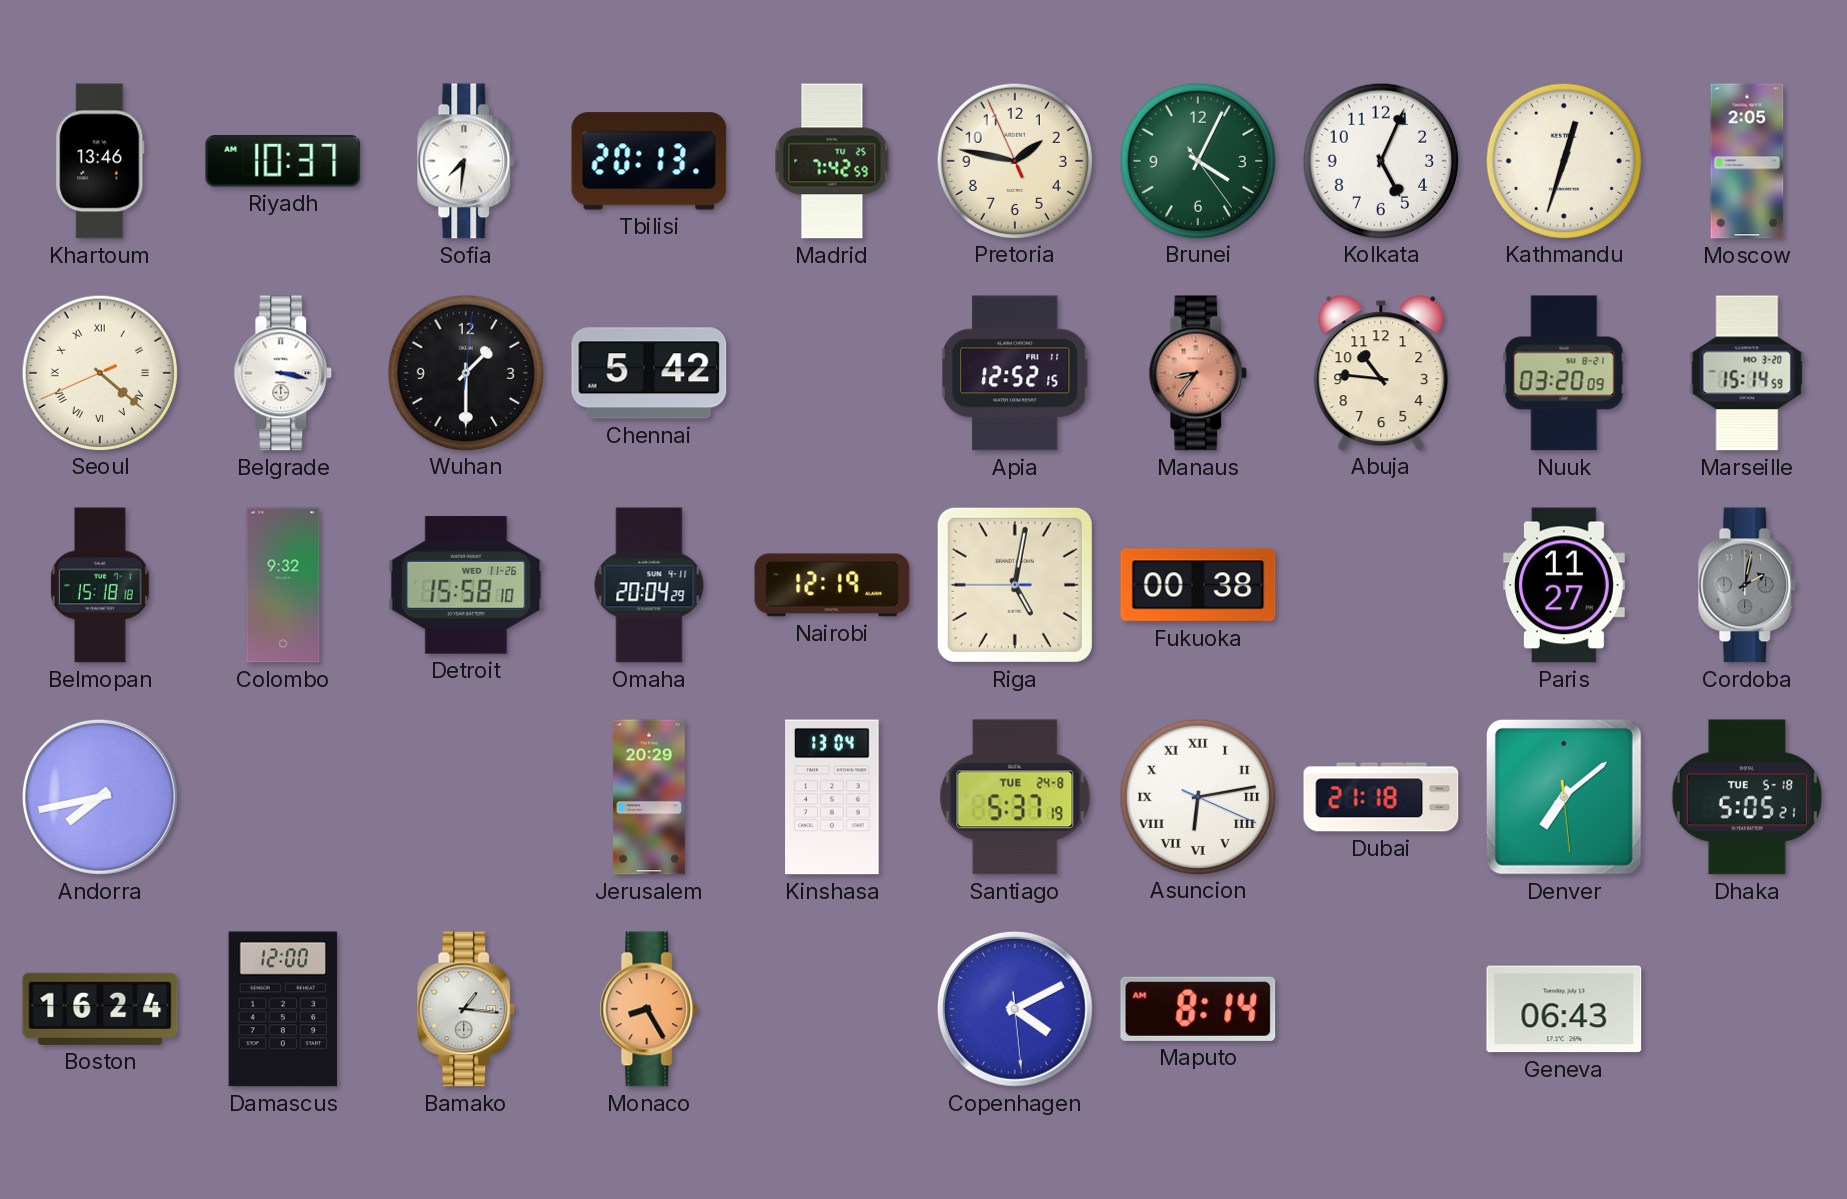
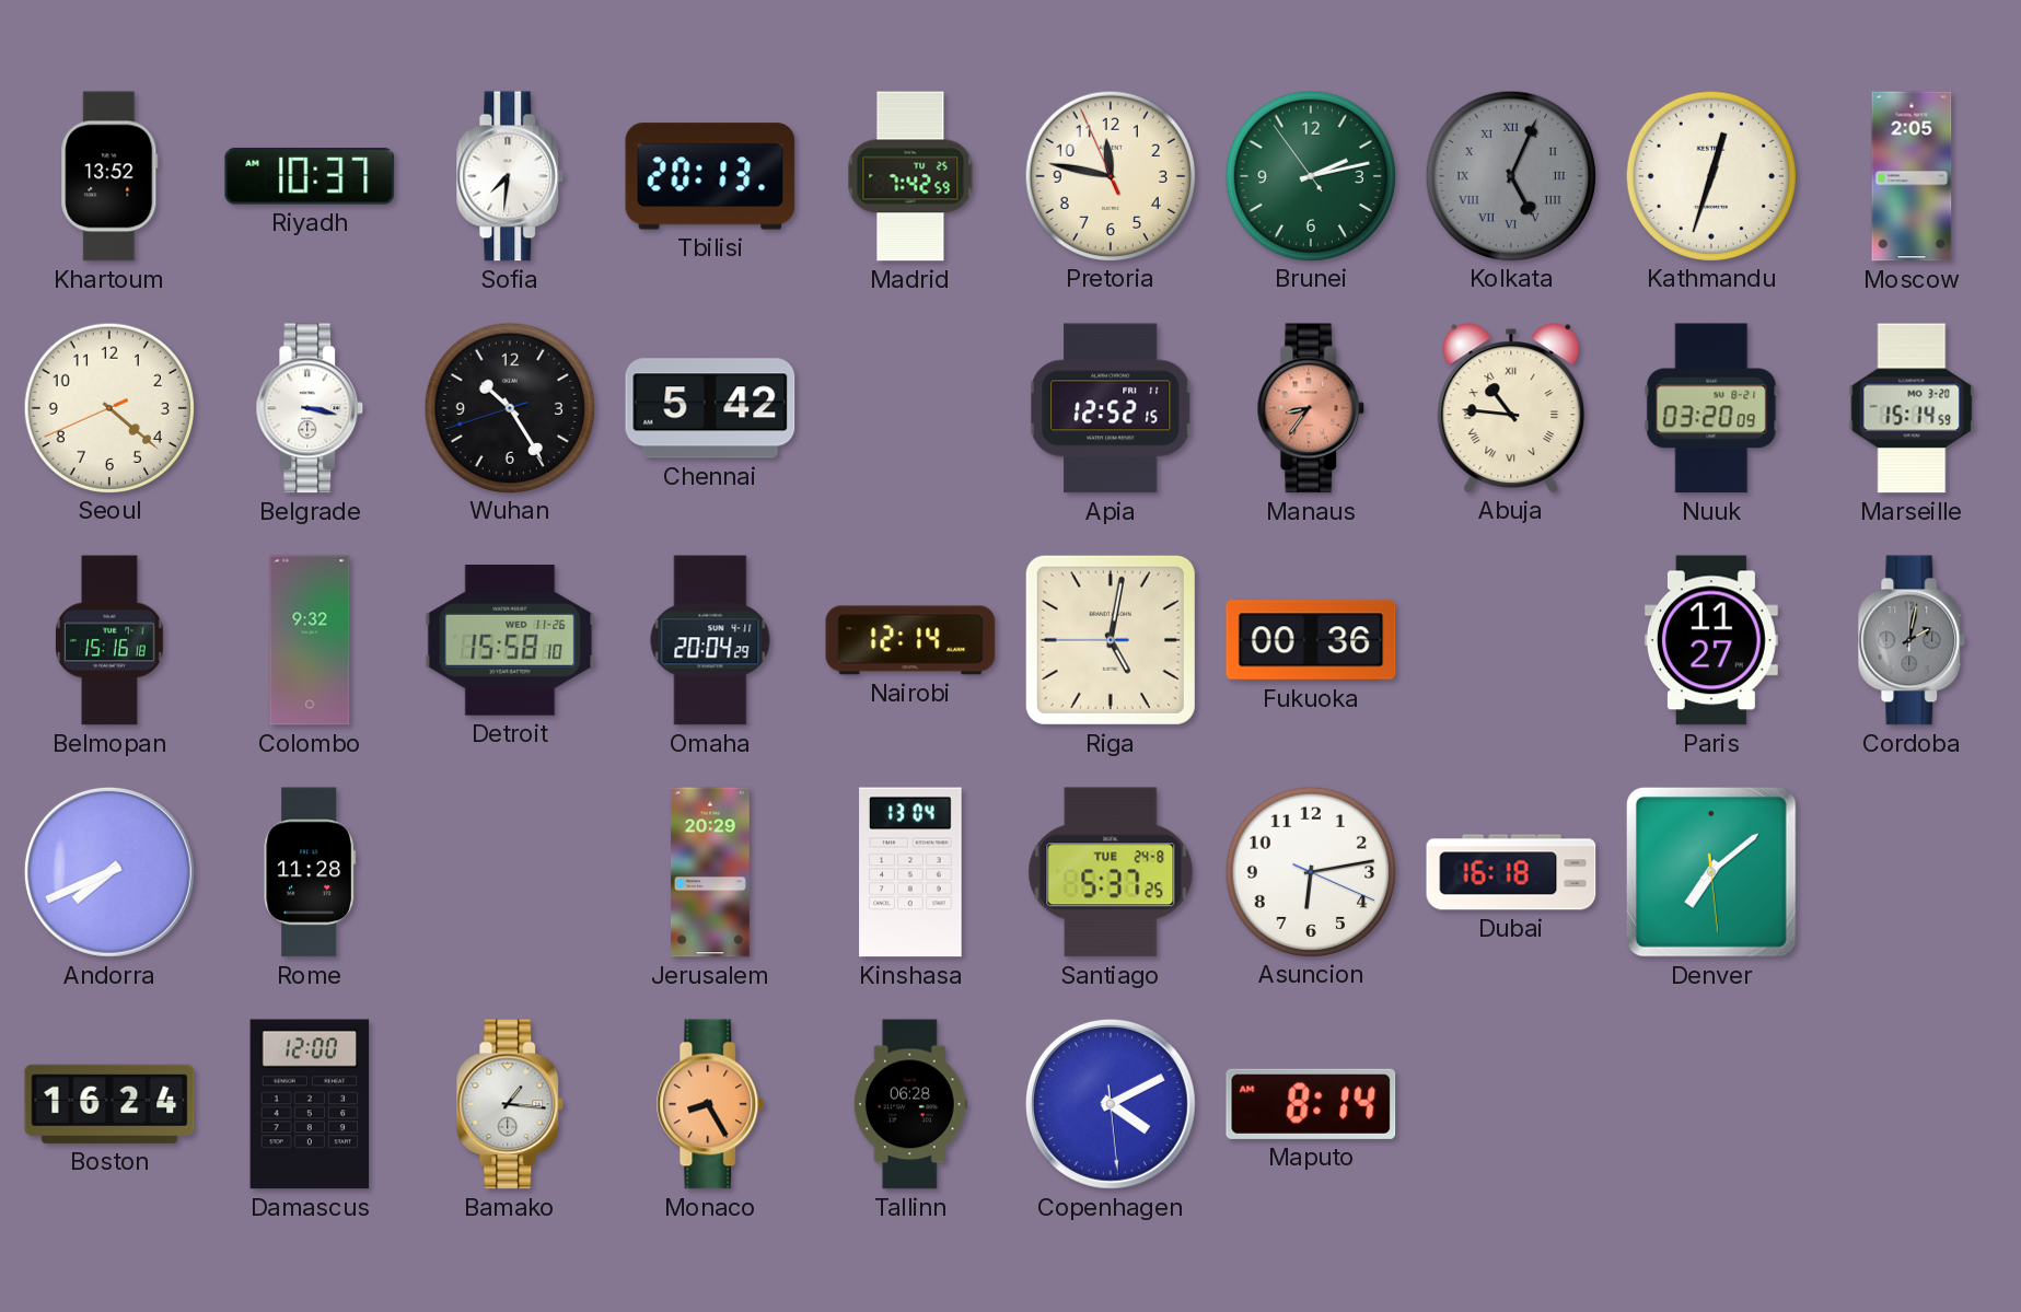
Khartoum: 13:46 -> 13:52
Pretoria: 1:46 -> 11:46
Brunei: 4:04 -> 2:12
Kolkata dial: white -> grey
Kolkata numerals: Arabic -> Roman
Seoul numerals: Roman -> Arabic
Wuhan: 1:30 -> 10:24
Abuja numerals: Arabic -> Roman
Belmopan: 15:18 -> 15:16
Nairobi: 12:19 -> 12:14
Fukuoka: 00:38 -> 00:36
Andorra: 7:43 -> 7:41
Rome: none -> 11:28
Santiago: 5:37:19 -> 5:37:25
Asuncion numerals: Roman -> Arabic
Dubai: 21:18 -> 16:18
Dhaka: 5:05 -> none
Tallinn: none -> 06:28
Geneva: 06:43 -> none
